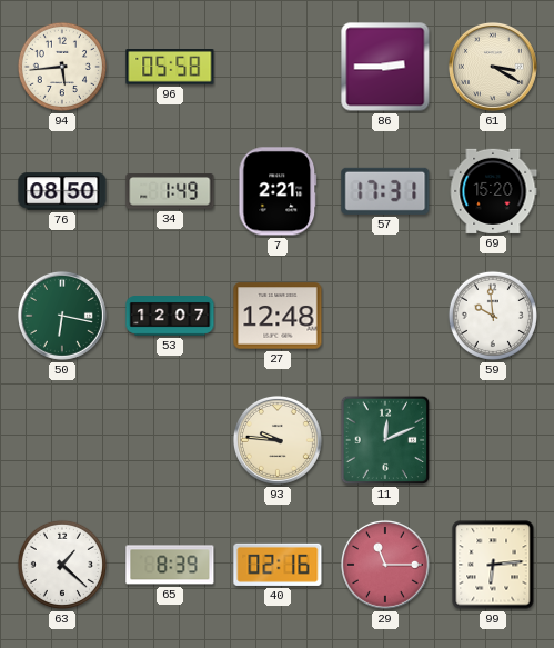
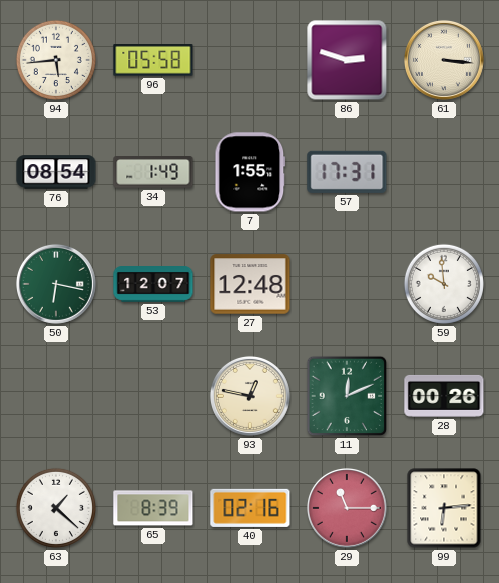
86: 2:45 -> 2:48
61: 3:20 -> 3:16
76: 08:50 -> 08:54
7: 2:21 -> 1:55
69: 15:20 -> none
93: 9:46 -> 12:47
28: none -> 00:26
